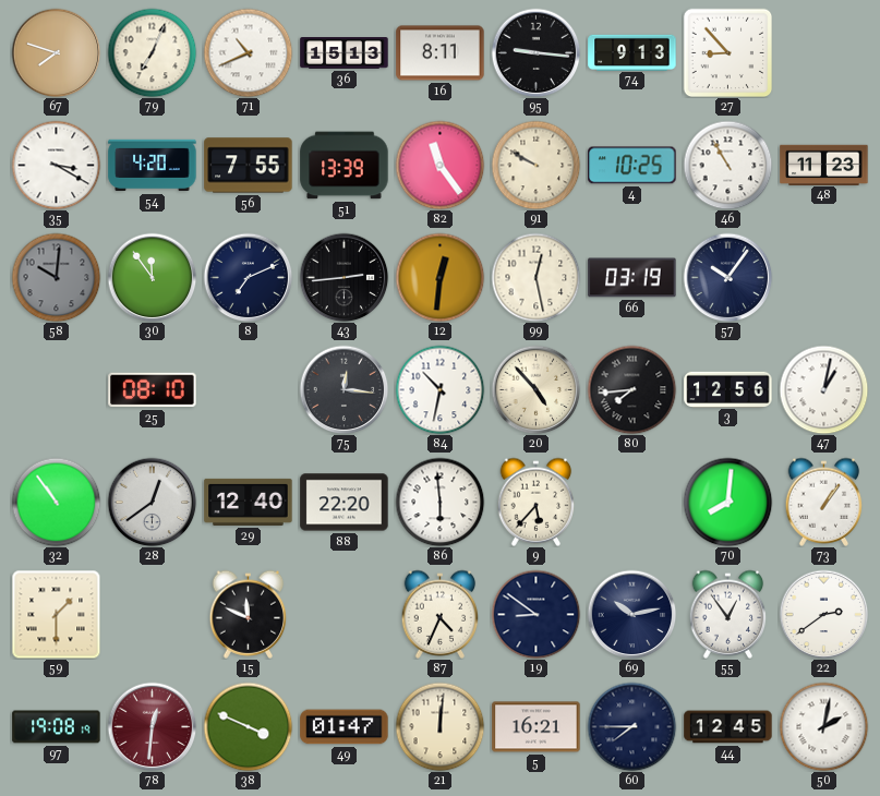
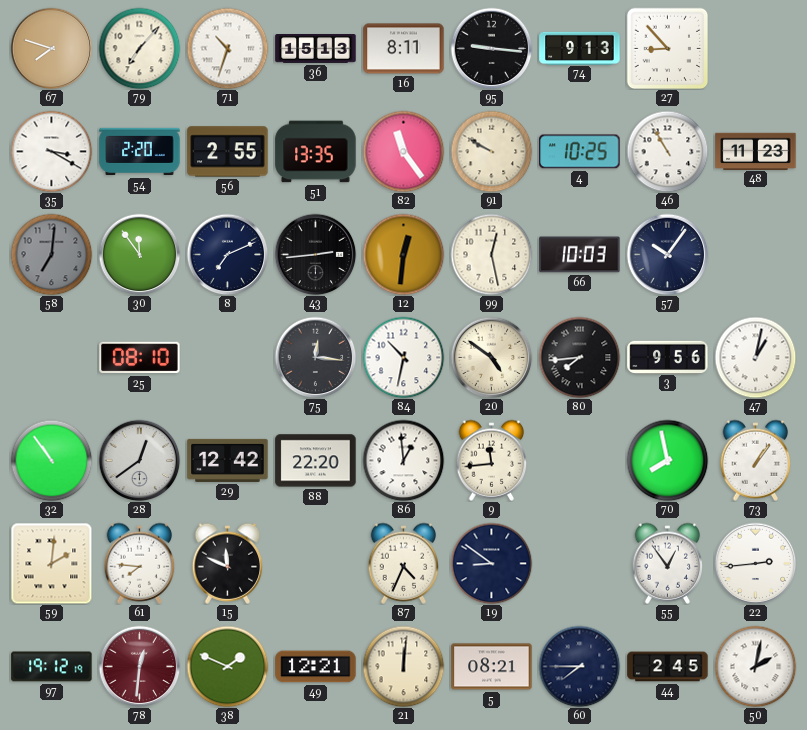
79: 7:04 -> 7:07
71: 10:41 -> 10:33
54: 4:20 -> 2:20
56: 7:55 -> 2:55
51: 13:39 -> 13:35
58: 10:01 -> 7:01
66: 03:19 -> 10:03
20: 4:53 -> 4:51
3: 12:56 -> 9:56
29: 12:40 -> 12:42
86: 5:59 -> 12:59
9: 5:37 -> 11:44
70: 8:01 -> 7:58
59: 1:30 -> 2:01
61: none -> 7:46
69: 10:13 -> none
22: 2:39 -> 2:44
97: 19:08 -> 19:12
38: 3:49 -> 1:49
49: 01:47 -> 12:21
5: 16:21 -> 08:21
44: 12:45 -> 2:45
